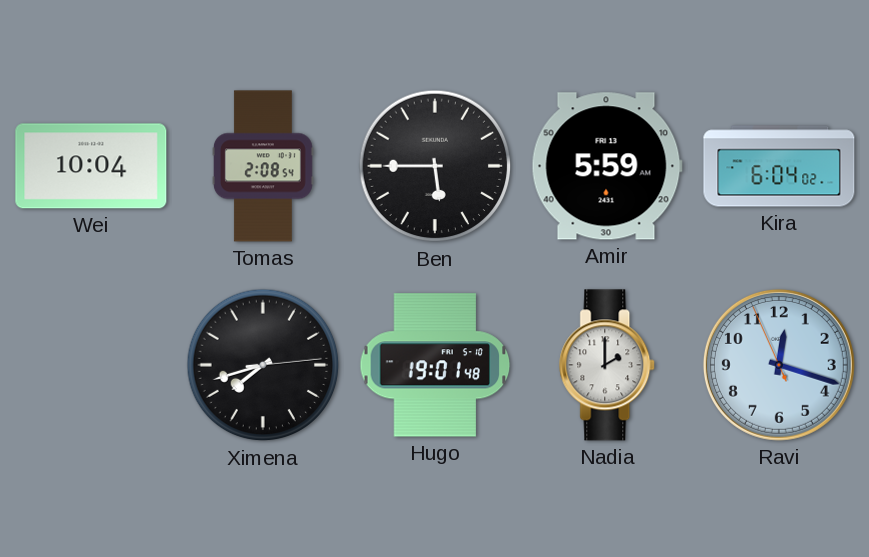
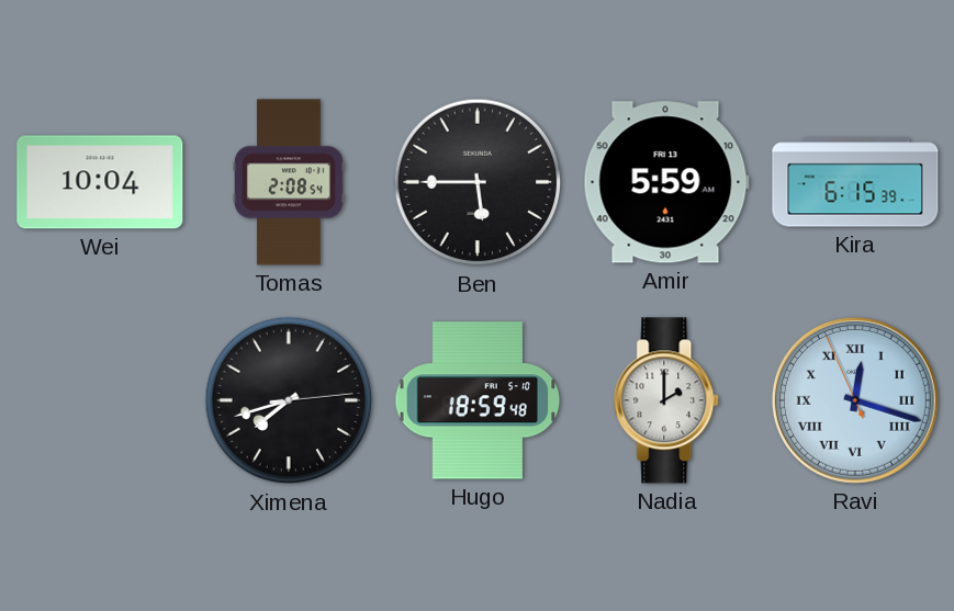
Kira: 6:04 -> 6:15
Hugo: 19:01 -> 18:59
Ravi numerals: Arabic -> Roman
